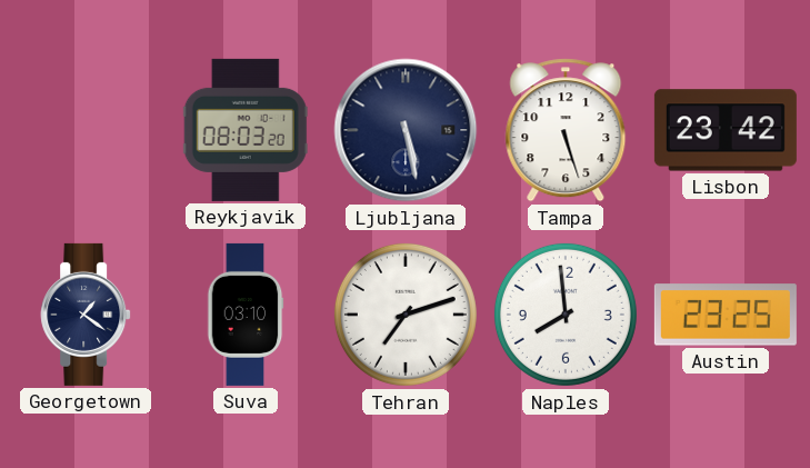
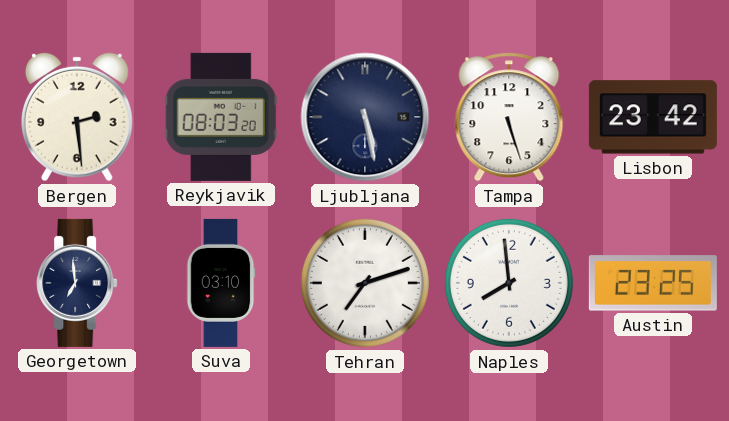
Bergen: none -> 2:29
Georgetown: 1:21 -> 6:59
